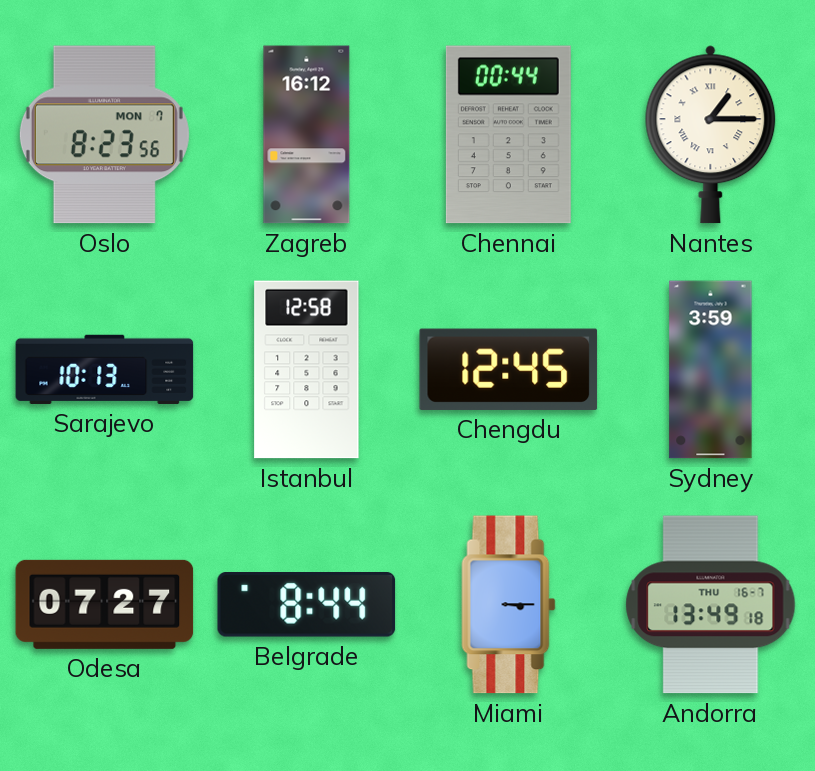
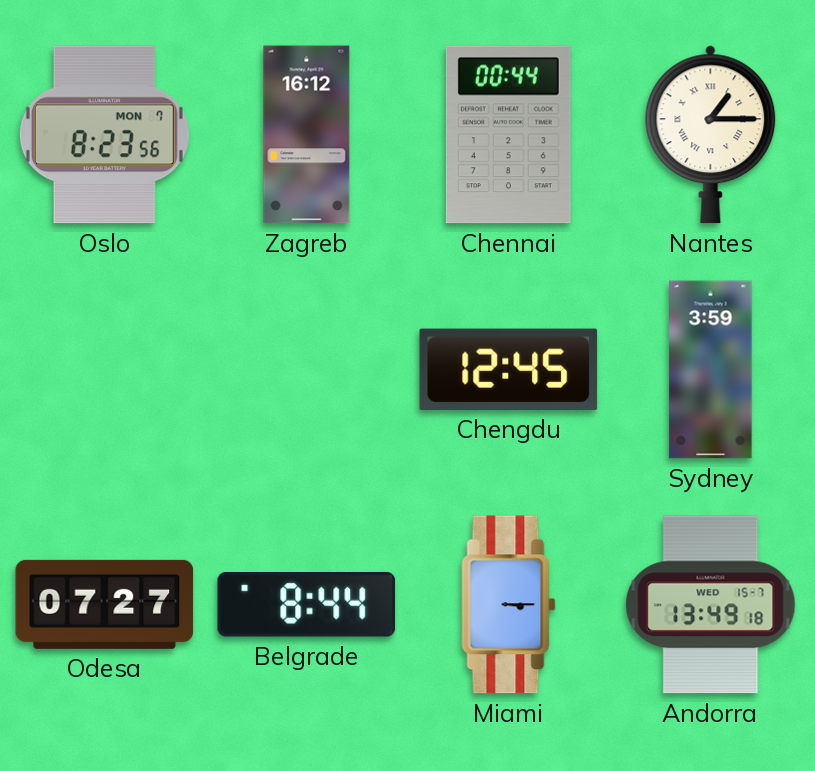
Sarajevo: 10:13 -> none
Istanbul: 12:58 -> none
Andorra date: THU 16-7 -> WED 15-7
